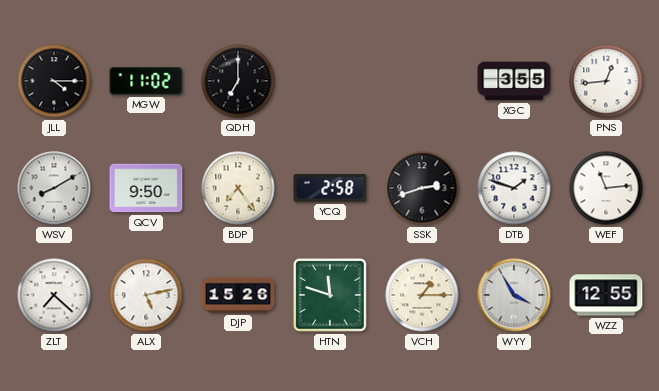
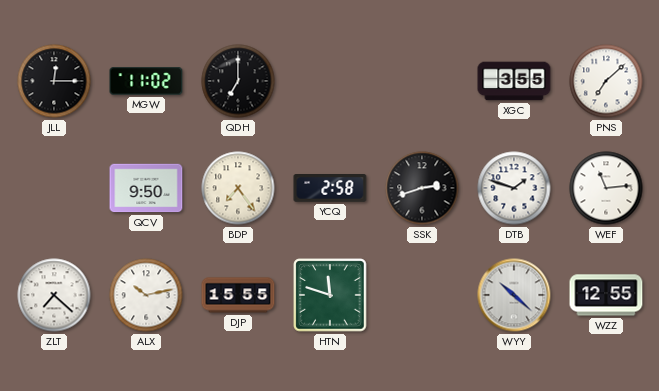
JLL: 4:15 -> 12:15
PNS: 12:44 -> 7:08
WSV: 8:10 -> none
ALX: 5:13 -> 10:13
DJP: 15:26 -> 15:55
VCH: 1:15 -> none
WYY: 3:55 -> 10:22
